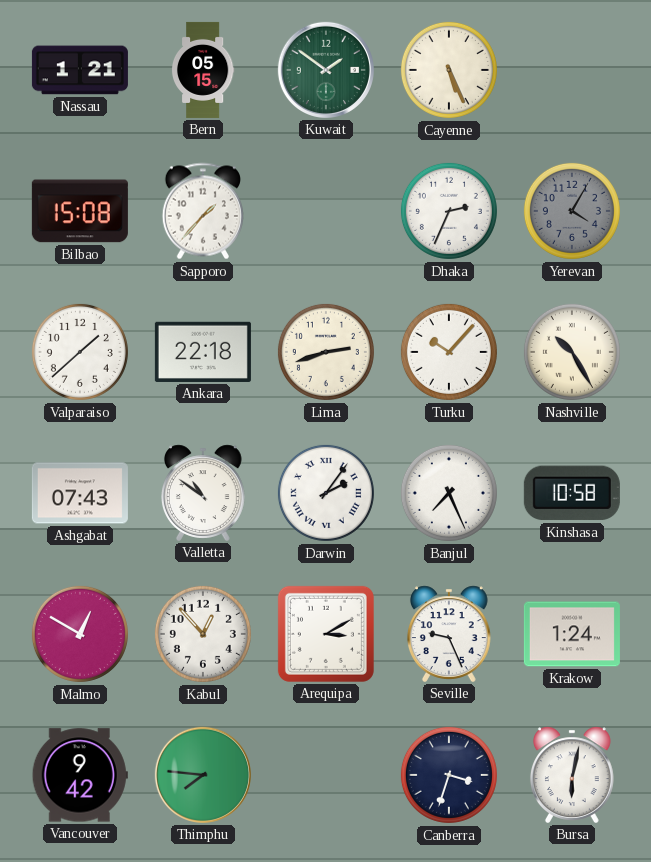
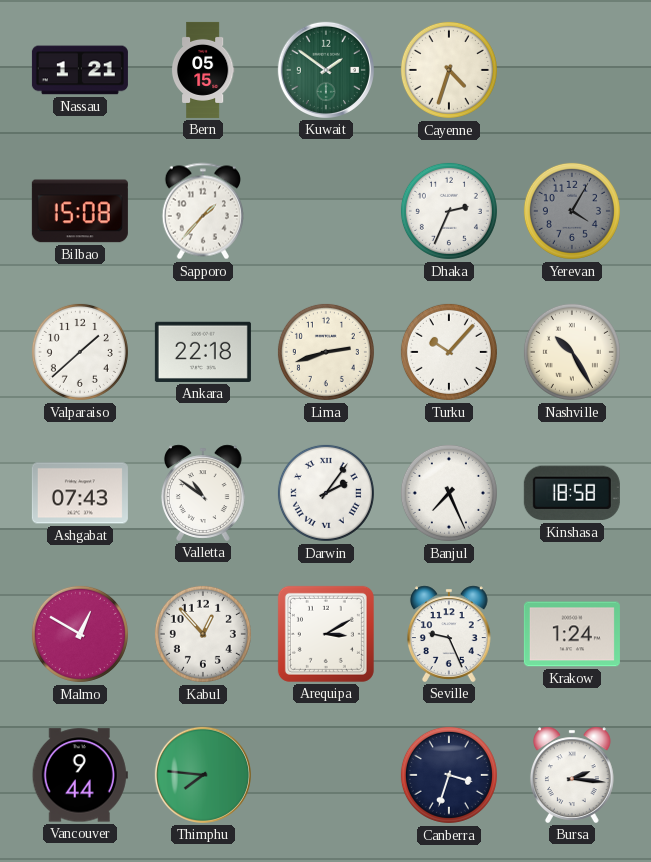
Cayenne: 5:26 -> 4:33
Kinshasa: 10:58 -> 18:58
Vancouver: 9:42 -> 9:44
Bursa: 6:02 -> 2:16
